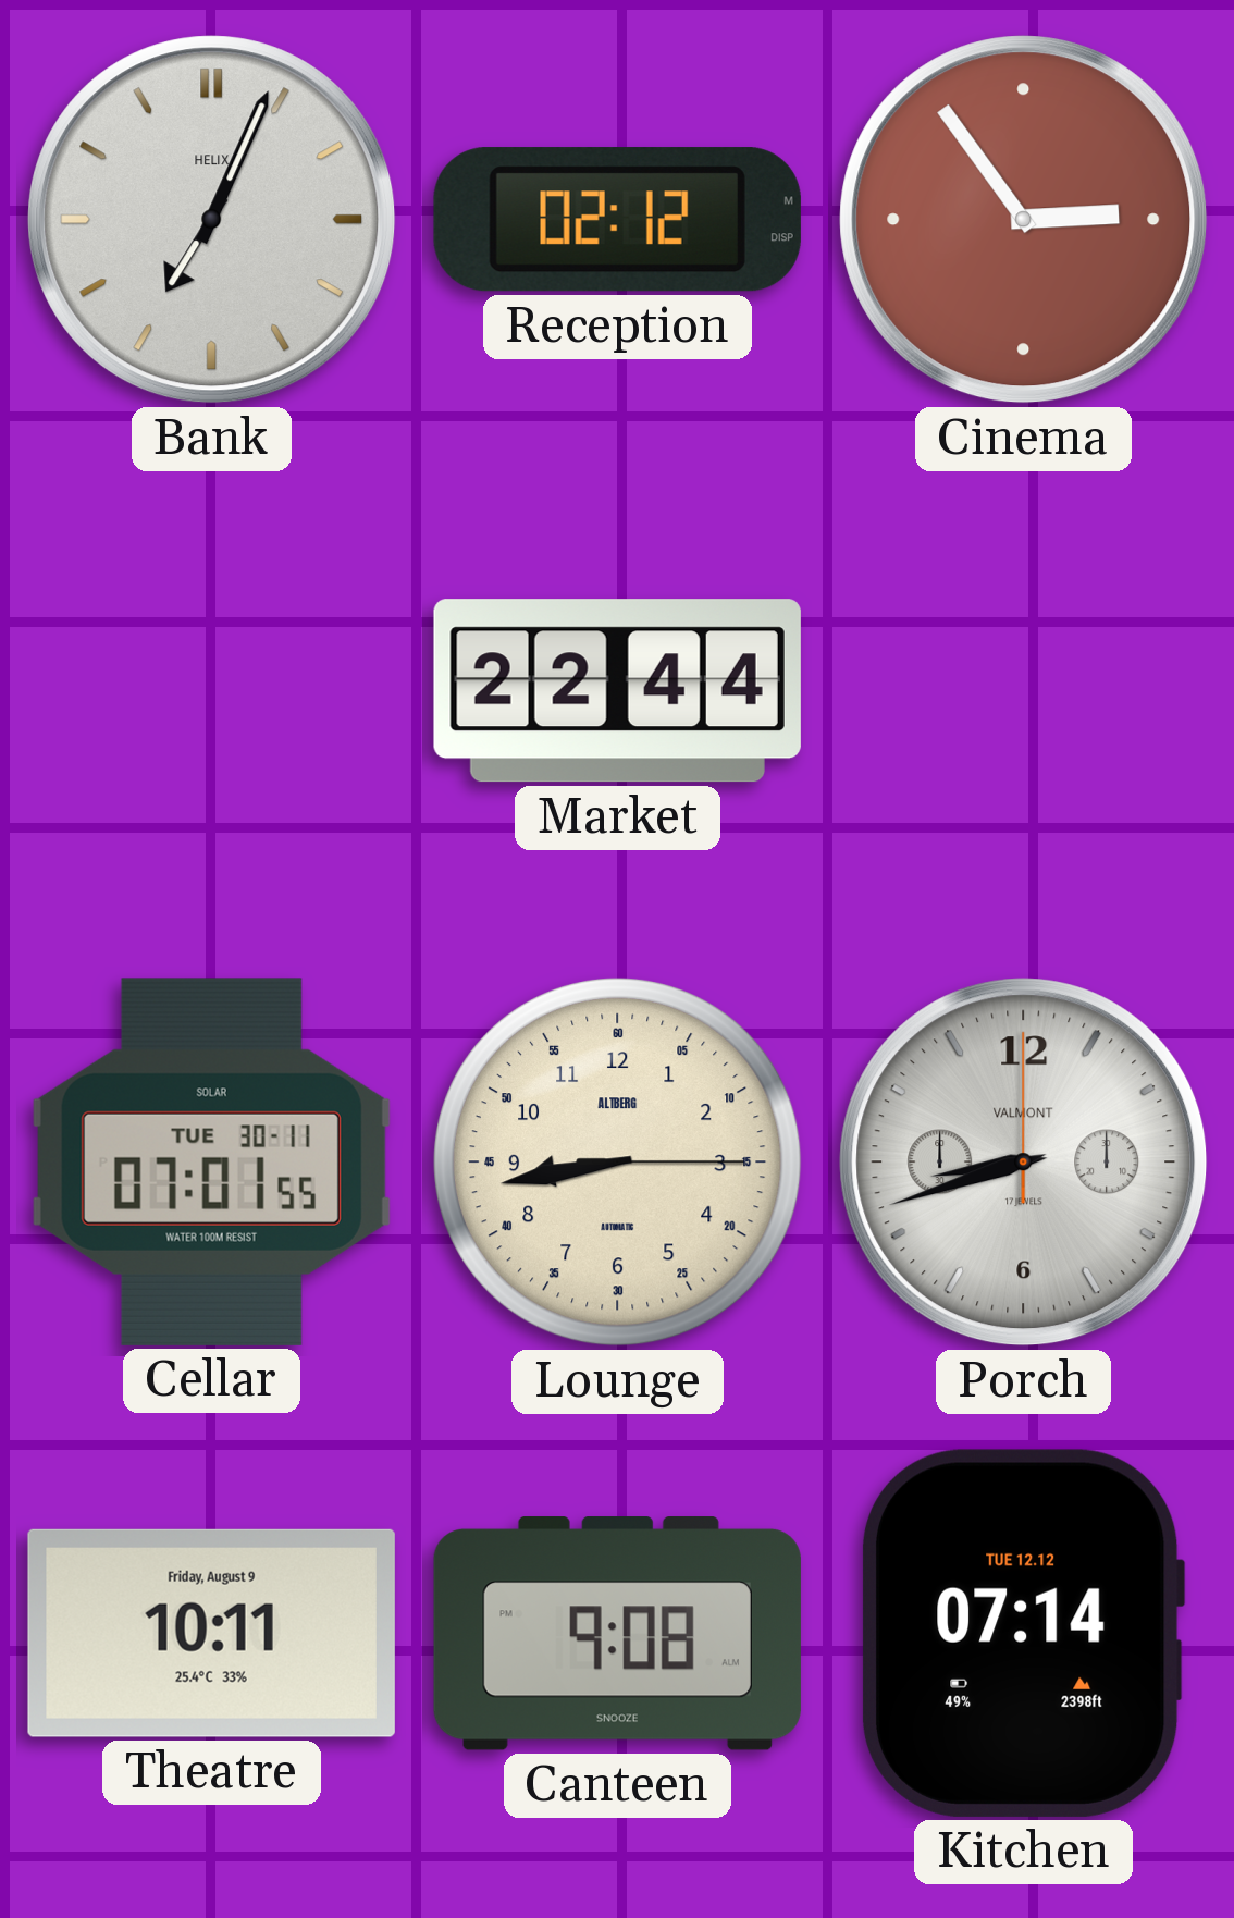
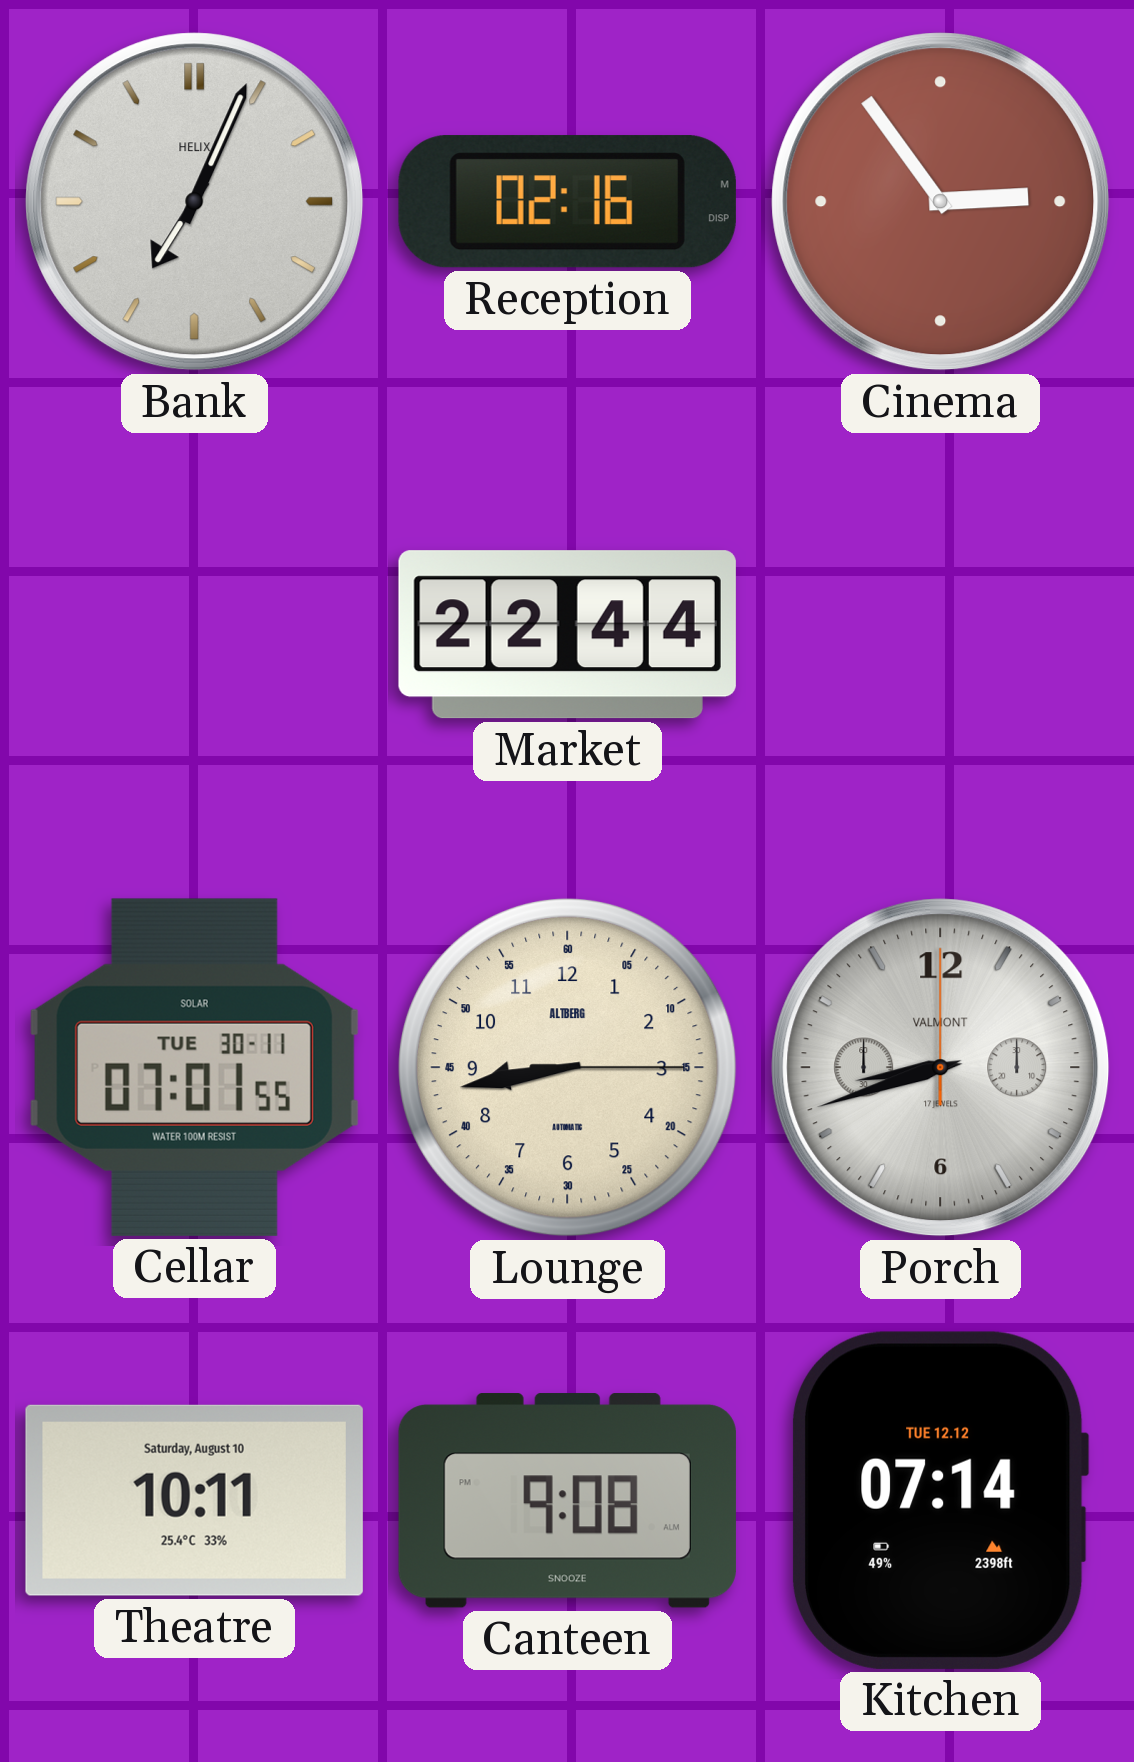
Reception: 02:12 -> 02:16
Theatre date: Friday, August 9 -> Saturday, August 10
